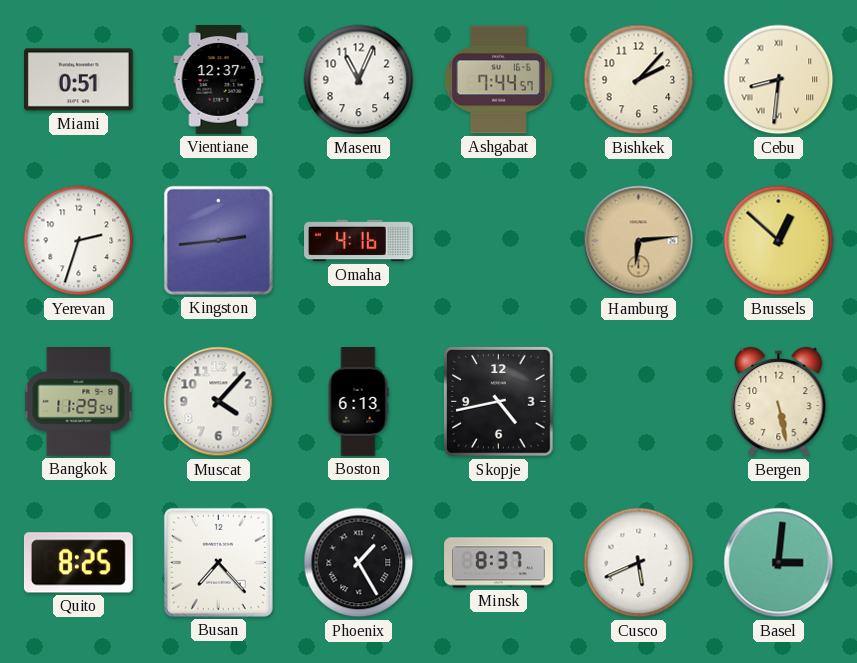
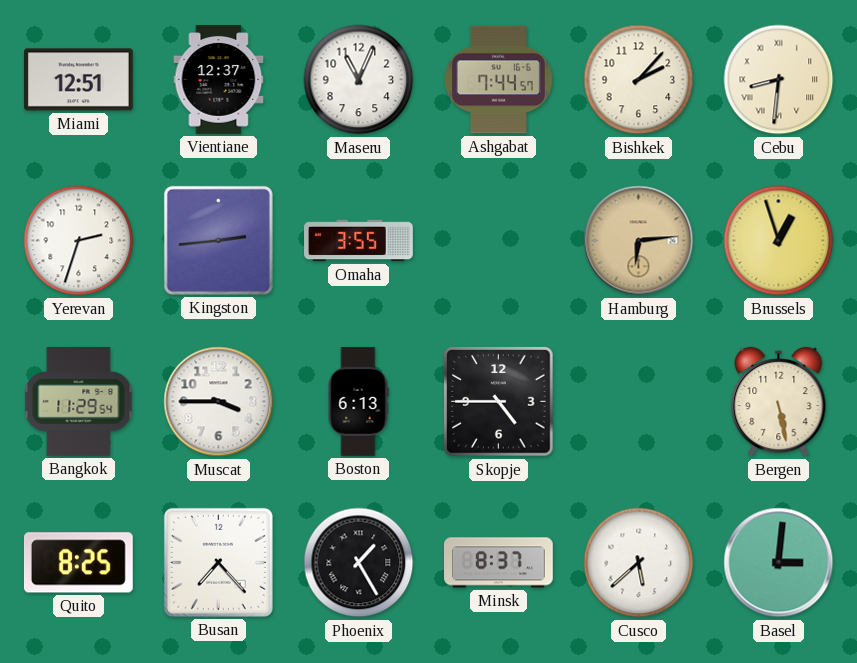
Miami: 0:51 -> 12:51
Omaha: 4:16 -> 3:55
Brussels: 12:52 -> 12:57
Muscat: 4:07 -> 3:45
Skopje: 4:43 -> 4:45
Cusco: 5:41 -> 5:38
